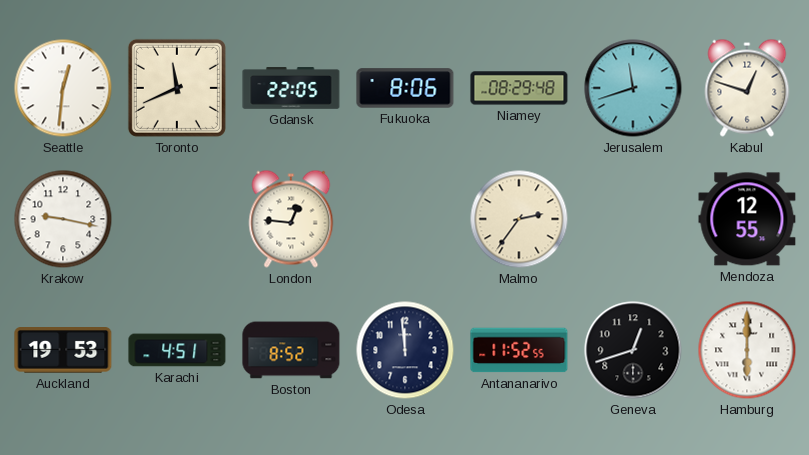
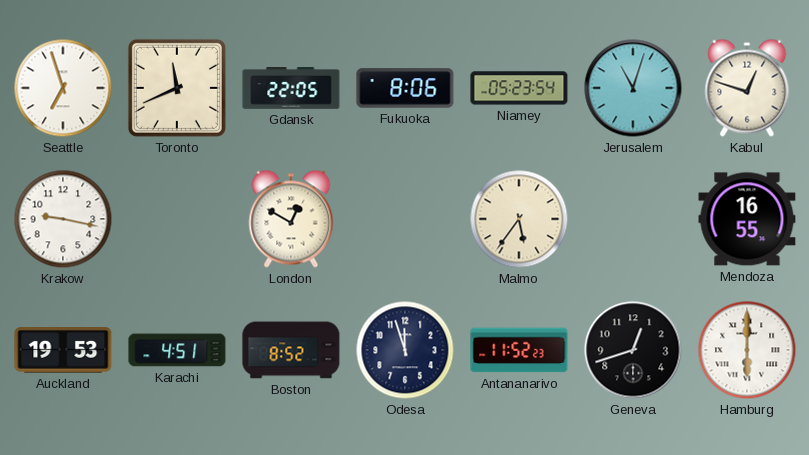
Seattle: 12:31 -> 6:57
Niamey: 08:29 -> 05:23
Jerusalem: 11:42 -> 11:03
London: 12:46 -> 12:50
Malmo: 2:36 -> 5:36
Mendoza: 12:55 -> 16:55
Odesa: 11:59 -> 11:57
Antananarivo: 11:52:55 -> 11:52:23
